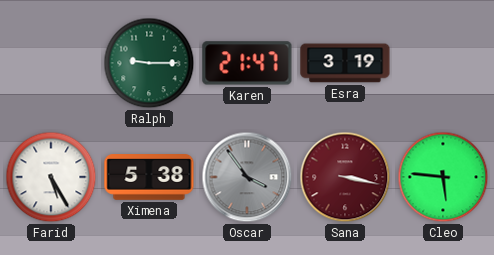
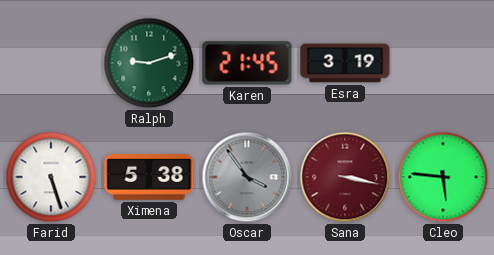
Ralph: 9:15 -> 9:12
Karen: 21:47 -> 21:45
Farid: 5:25 -> 5:27
